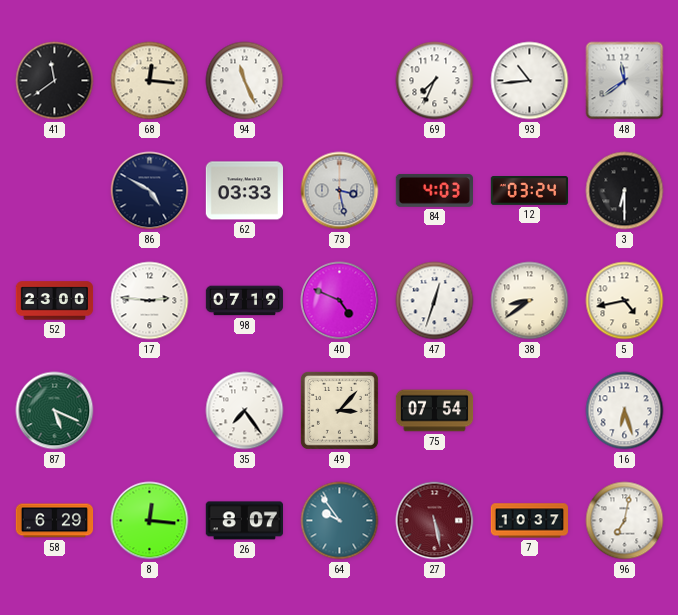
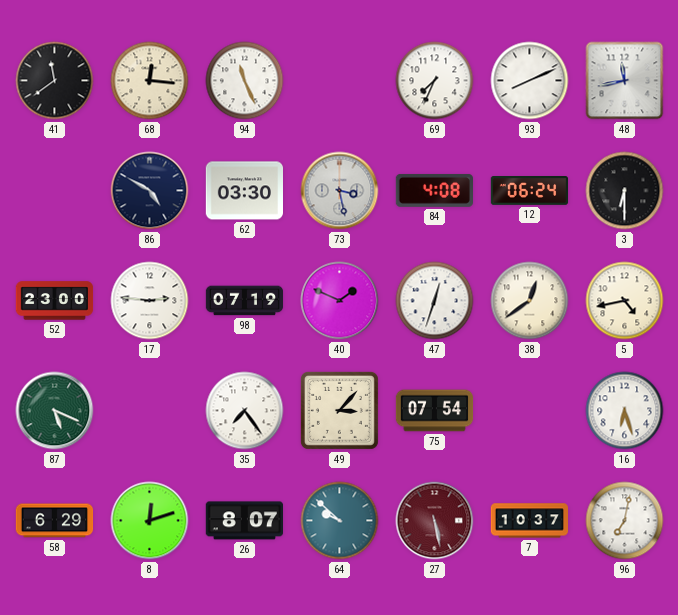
93: 10:44 -> 8:11
48: 11:39 -> 11:43
62: 03:33 -> 03:30
84: 4:03 -> 4:08
12: 03:24 -> 06:24
40: 4:49 -> 1:49
38: 8:39 -> 12:39
8: 12:16 -> 12:12
64: 9:54 -> 9:52
